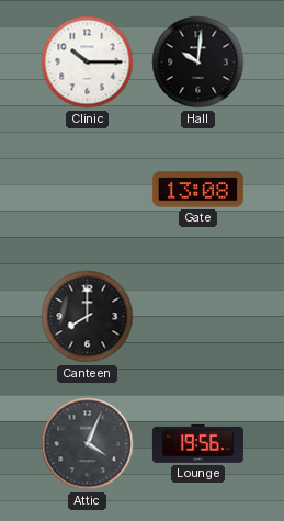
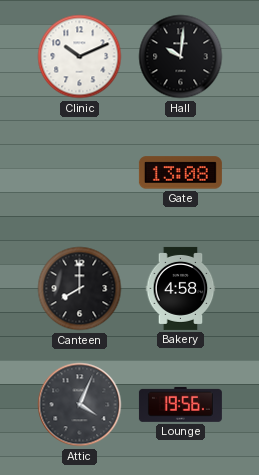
Clinic: 10:15 -> 10:11
Bakery: none -> 4:58
